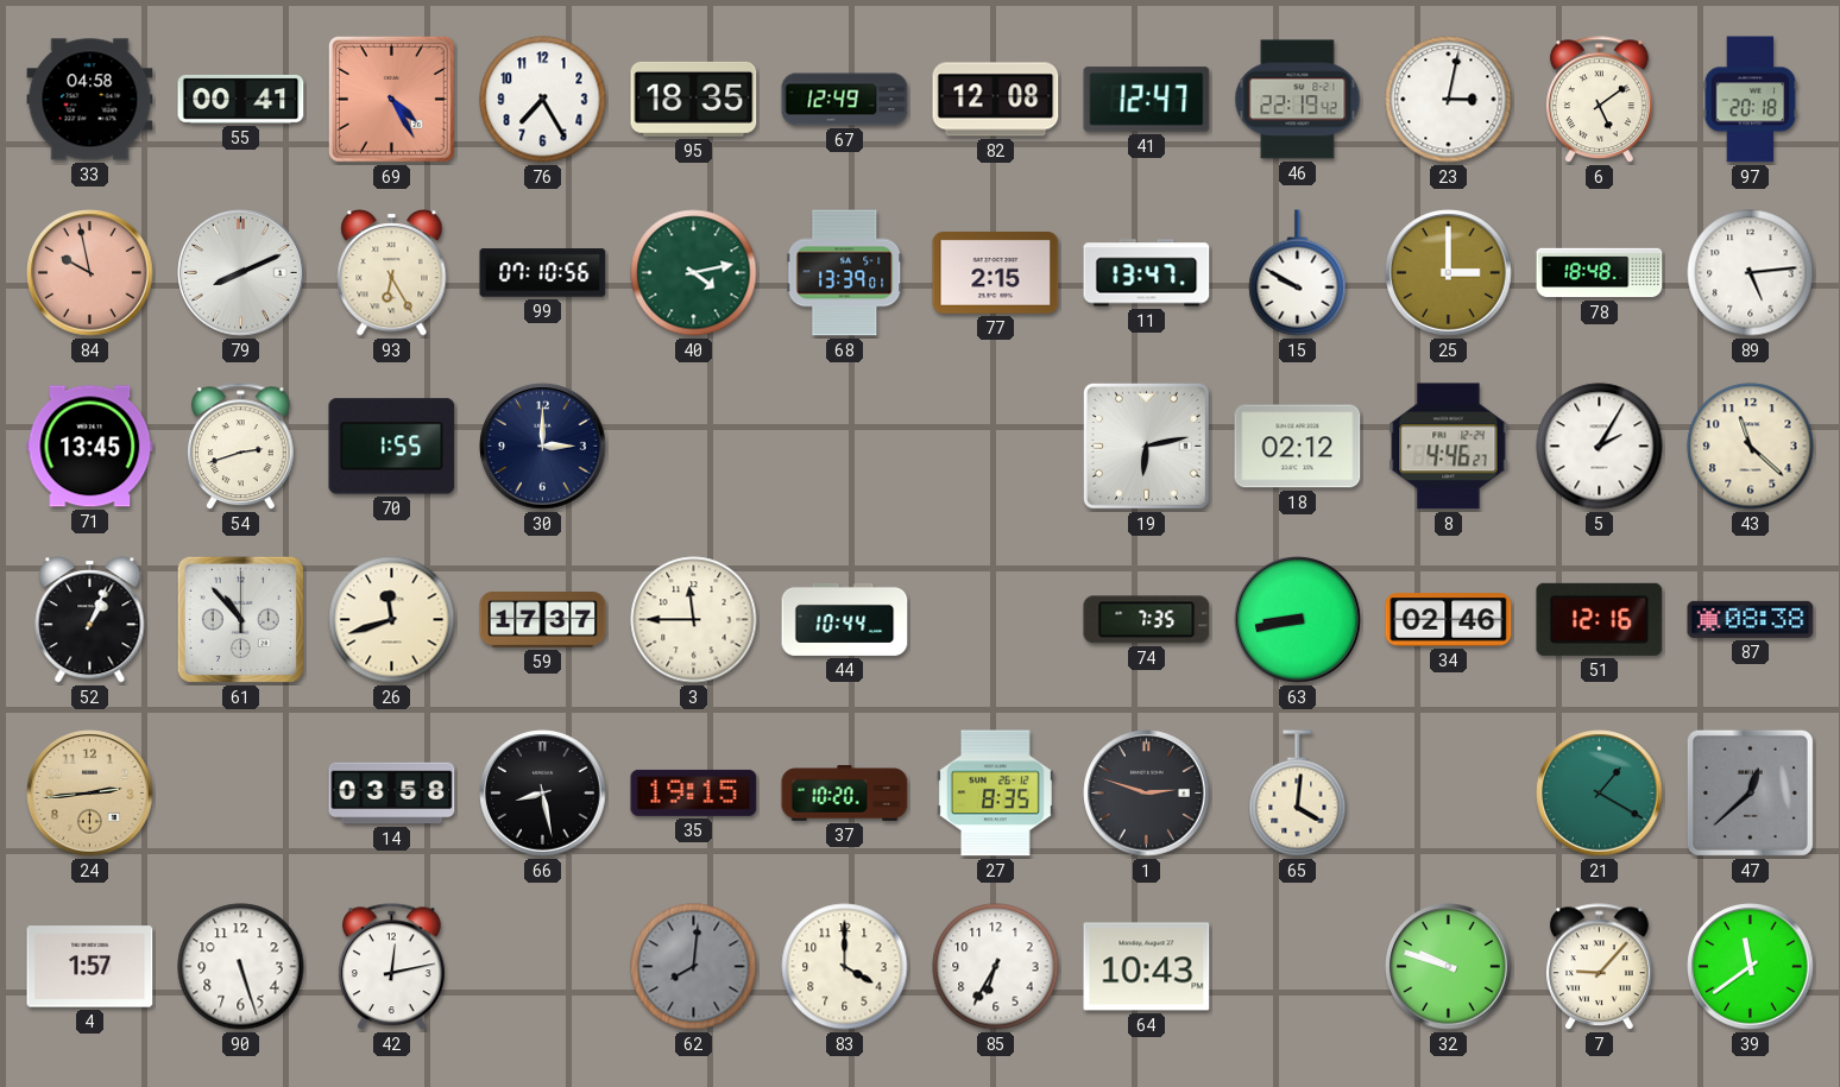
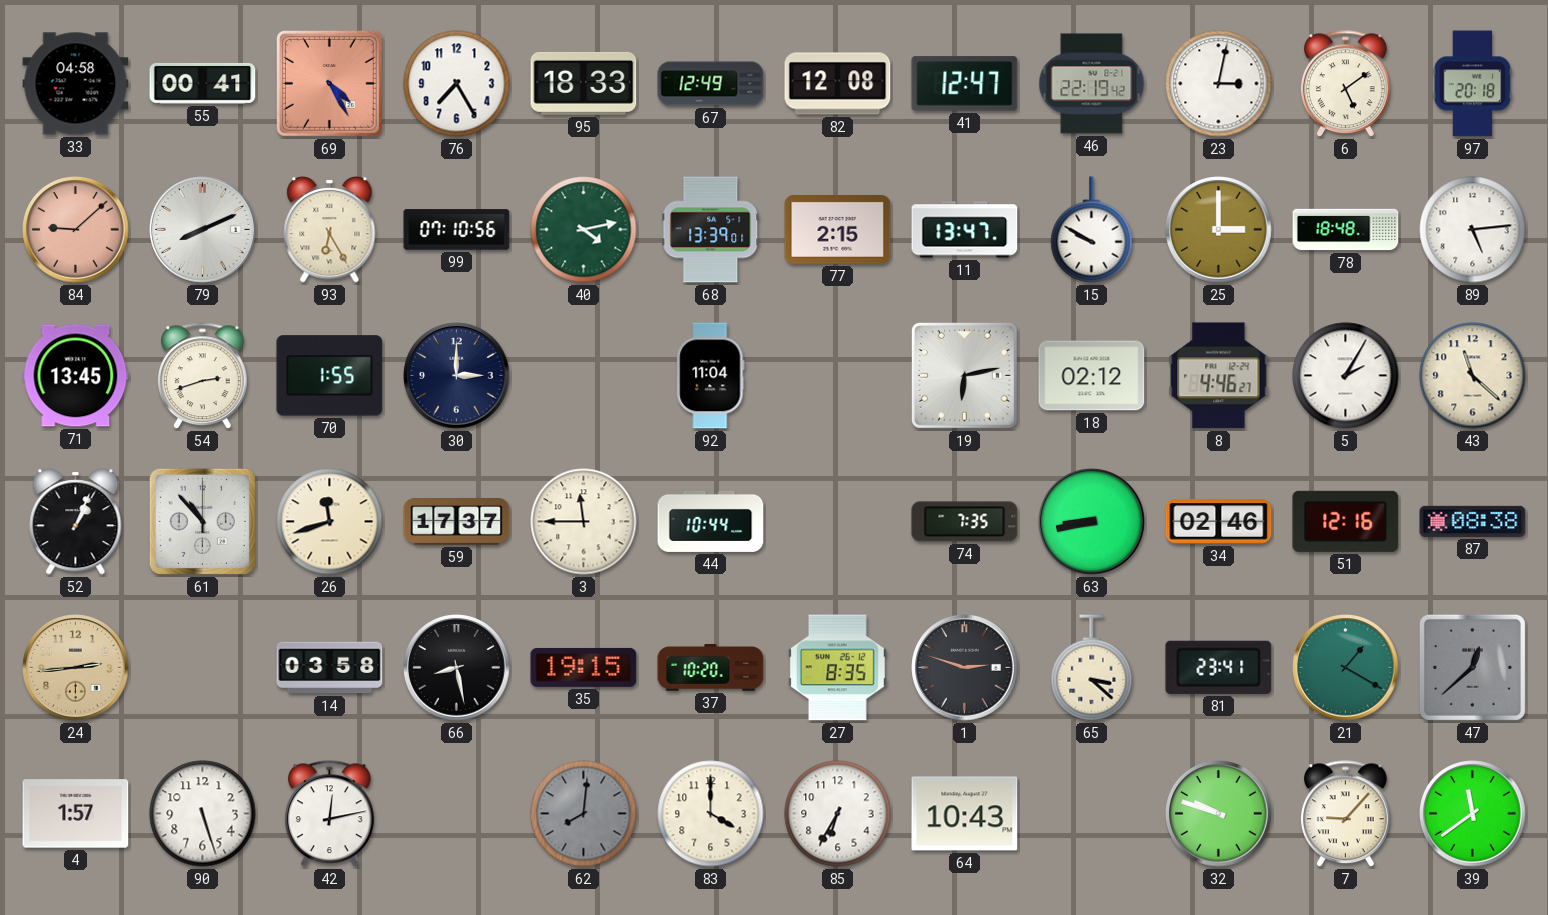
95: 18:35 -> 18:33
84: 9:58 -> 9:08
92: none -> 11:04
65: 4:01 -> 3:22
81: none -> 23:41
